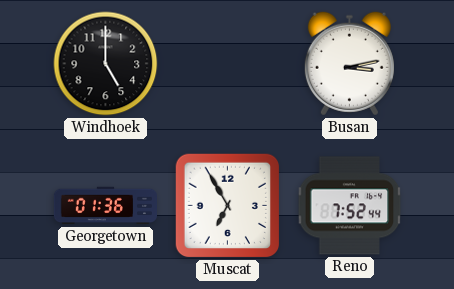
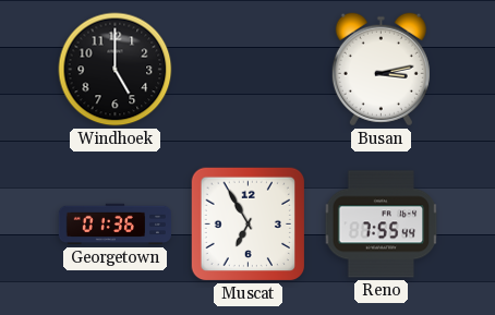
Reno: 7:52 -> 7:55
